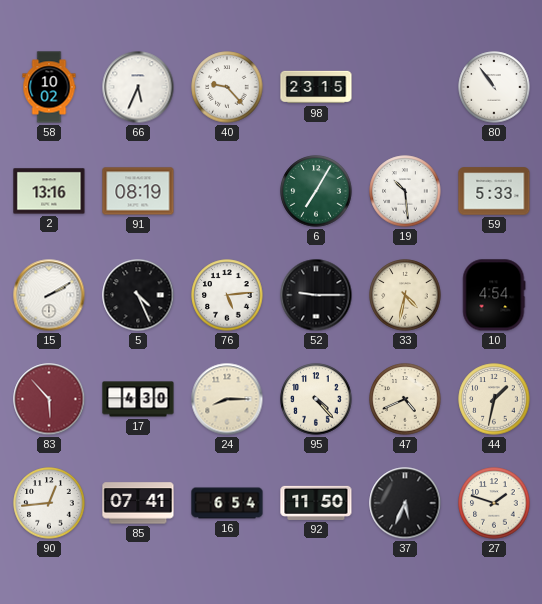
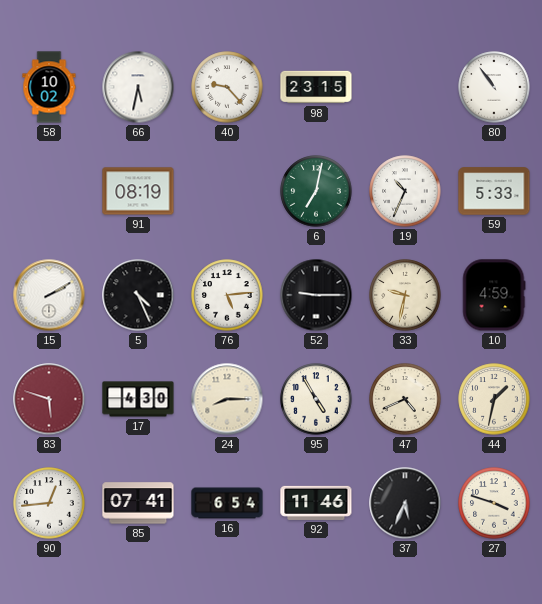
66: 5:34 -> 5:32
2: 13:16 -> none
6: 7:05 -> 7:02
19: 10:29 -> 10:34
33: 4:32 -> 9:32
10: 4:54 -> 4:59
83: 5:53 -> 5:48
95: 4:23 -> 4:55
92: 11:50 -> 11:46
27: 1:48 -> 3:48
